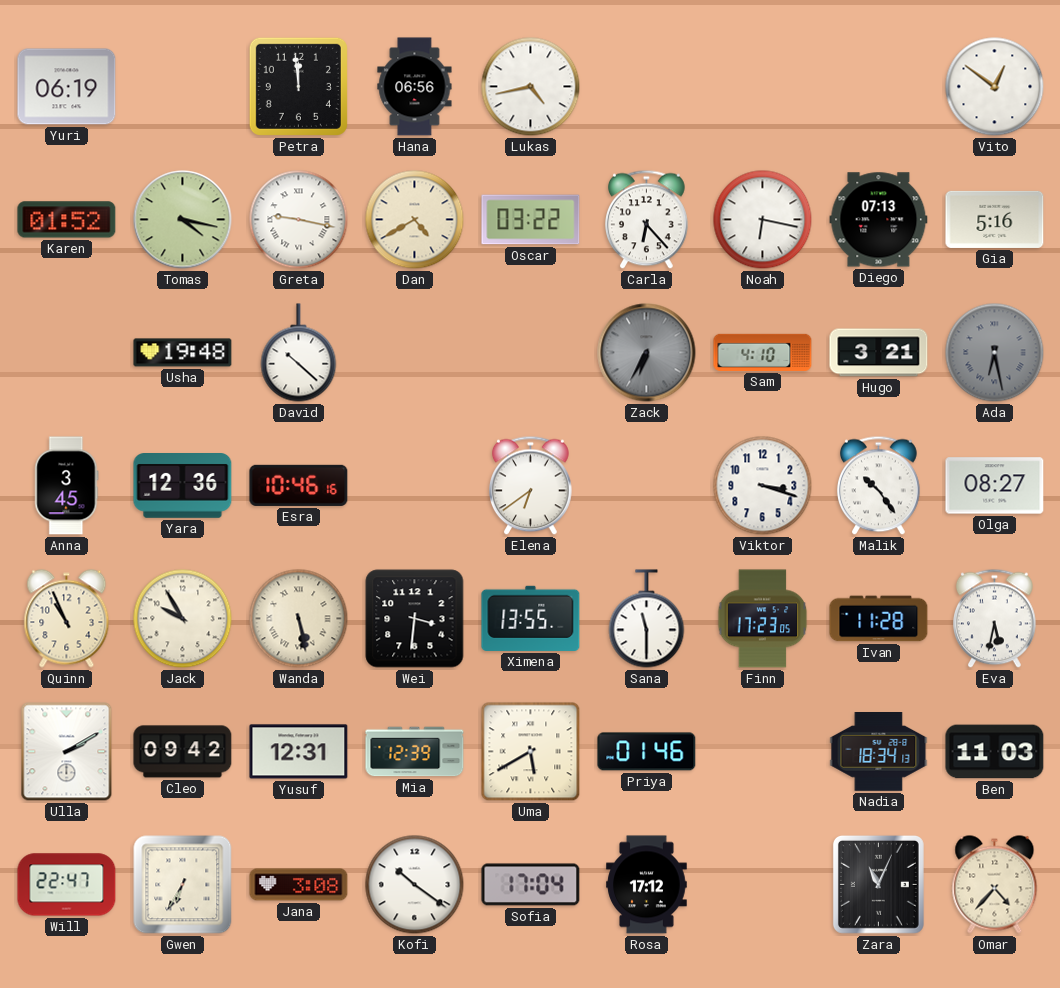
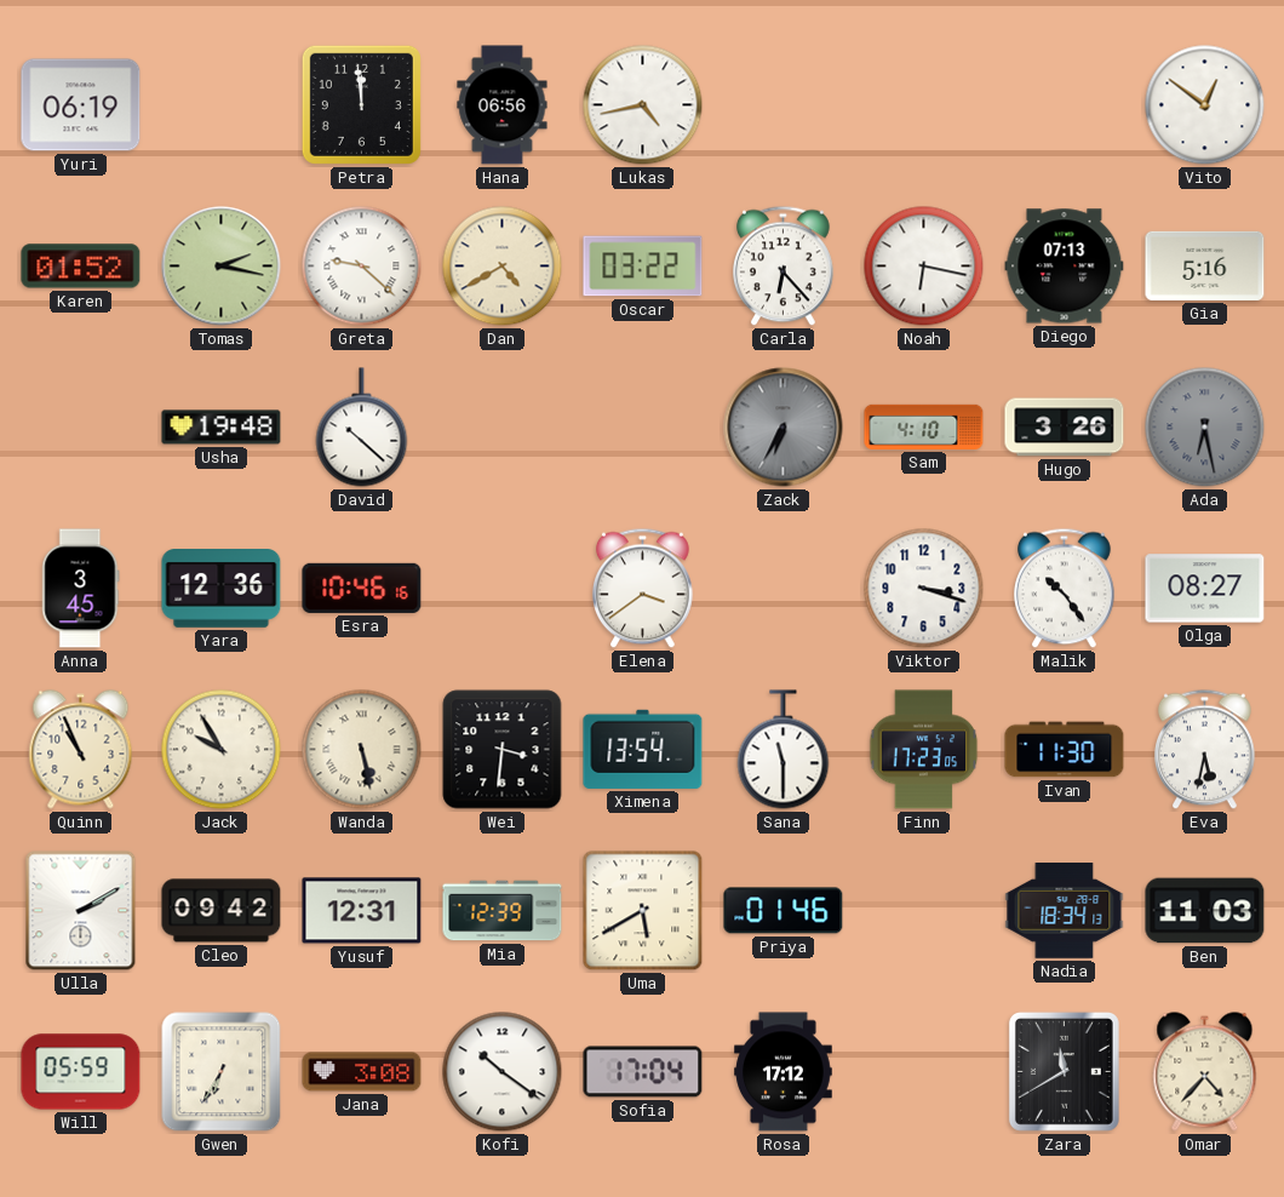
Tomas: 4:17 -> 2:17
Greta: 9:17 -> 9:22
Hugo: 3:21 -> 3:26
Elena: 6:39 -> 3:39
Ximena: 13:55 -> 13:54
Ivan: 11:28 -> 11:30
Will: 22:47 -> 05:59
Zara: 11:04 -> 11:40
